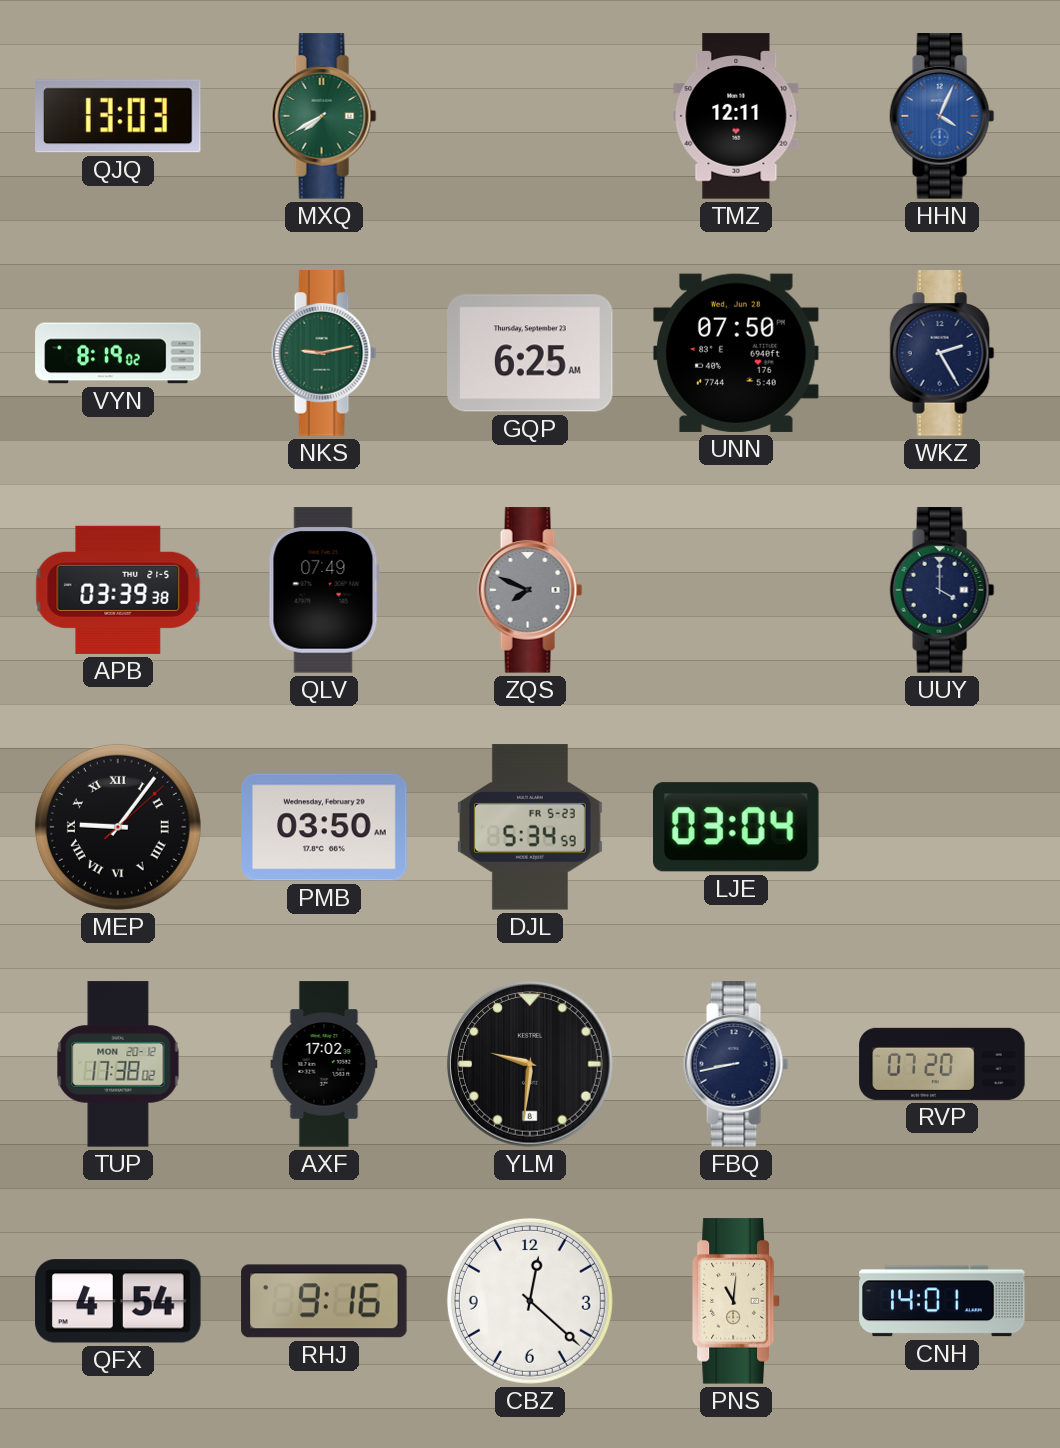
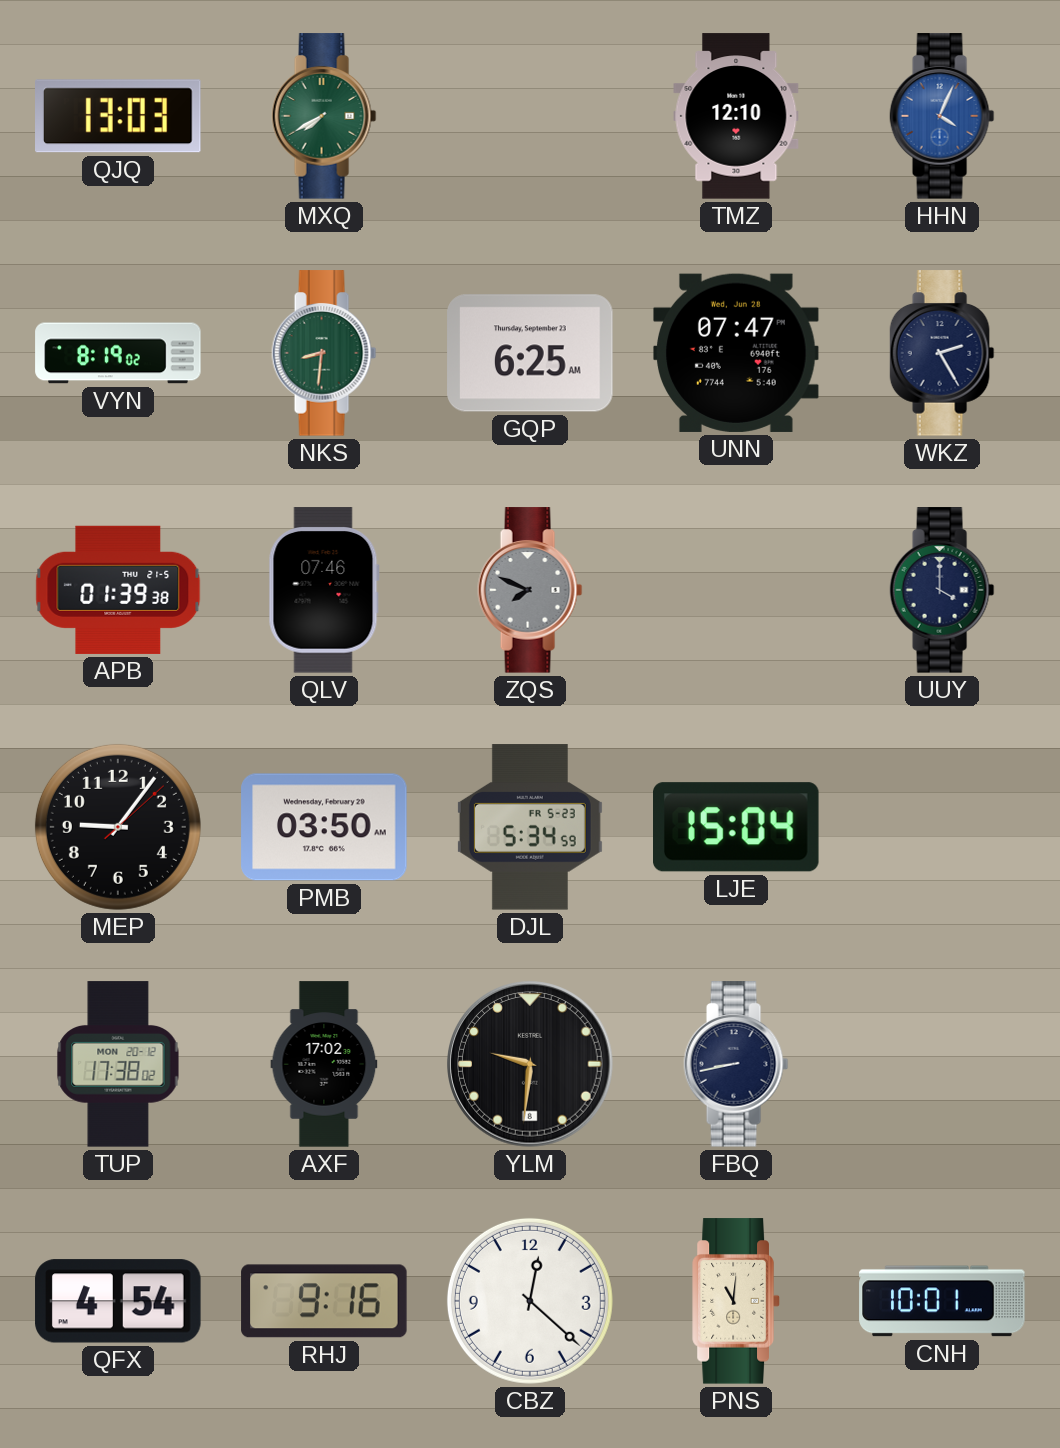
TMZ: 12:11 -> 12:10
NKS: 9:13 -> 8:31
UNN: 07:50 -> 07:47
APB: 03:39 -> 01:39
QLV: 07:49 -> 07:46
MEP numerals: Roman -> Arabic
LJE: 03:04 -> 15:04
RVP: 07:20 -> none
CNH: 14:01 -> 10:01
